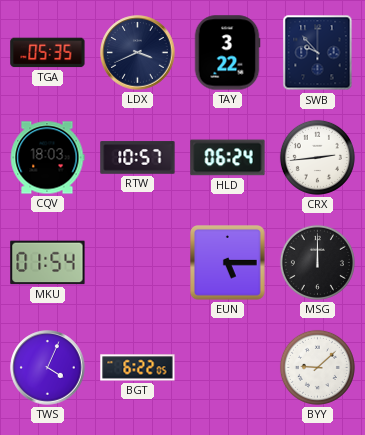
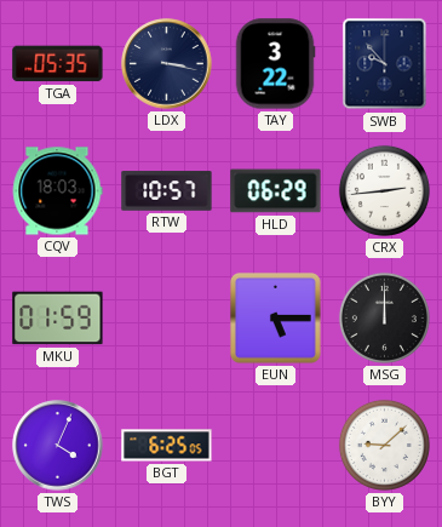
LDX: 3:41 -> 3:17
HLD: 06:24 -> 06:29
MKU: 01:54 -> 01:59
BGT: 6:22 -> 6:25
